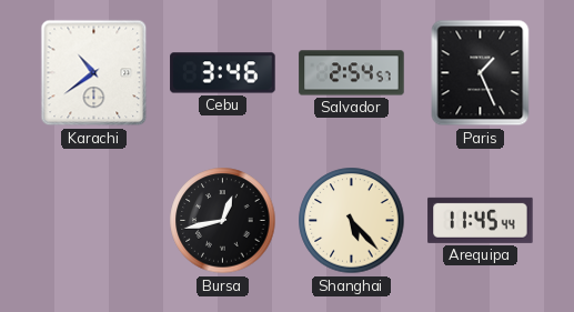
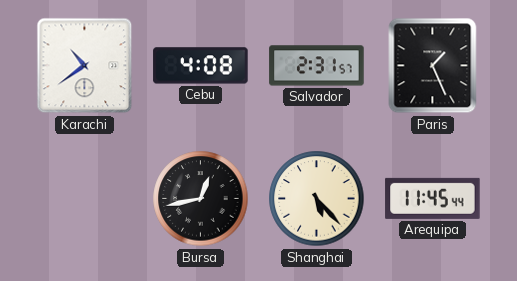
Cebu: 3:46 -> 4:08
Salvador: 2:54 -> 2:31
